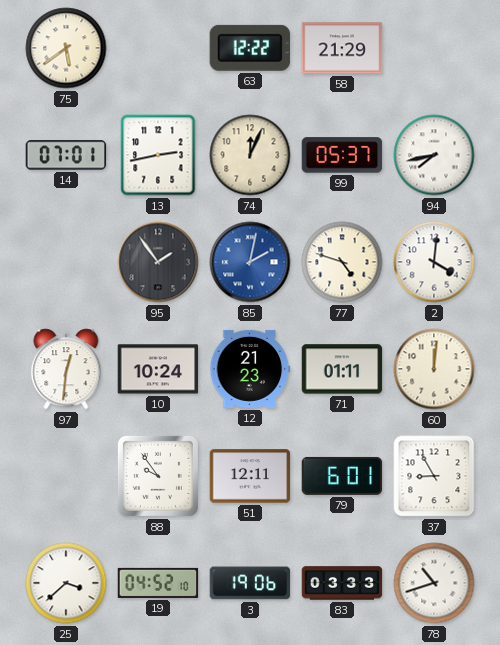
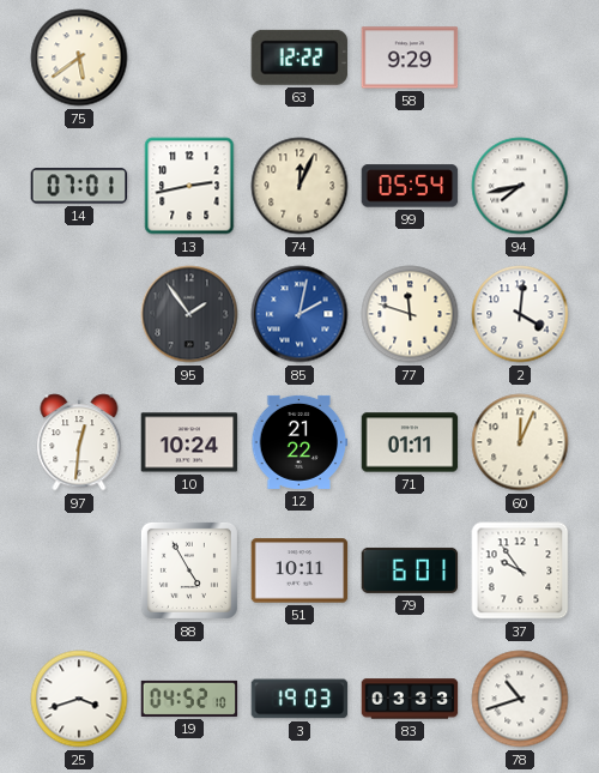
58: 21:29 -> 9:29
99: 05:37 -> 05:54
77: 4:48 -> 11:48
12: 21:23 -> 21:22
60: 12:01 -> 12:04
88: 9:54 -> 4:55
51: 12:11 -> 10:11
37: 8:55 -> 9:54
25: 3:38 -> 3:42
3: 19:06 -> 19:03
